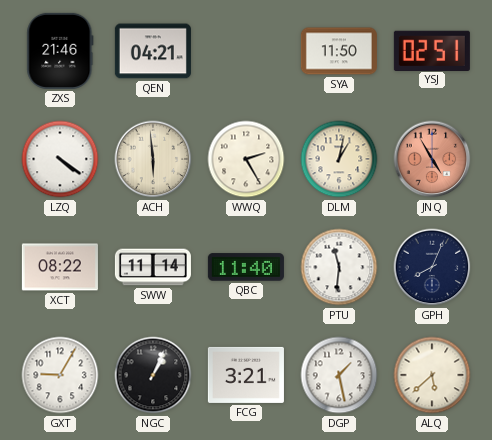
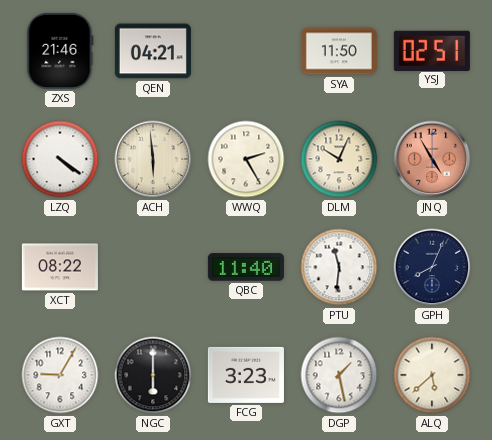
DLM: 1:02 -> 10:04
SWW: 11:14 -> none
NGC: 1:04 -> 6:00
FCG: 3:21 -> 3:23
